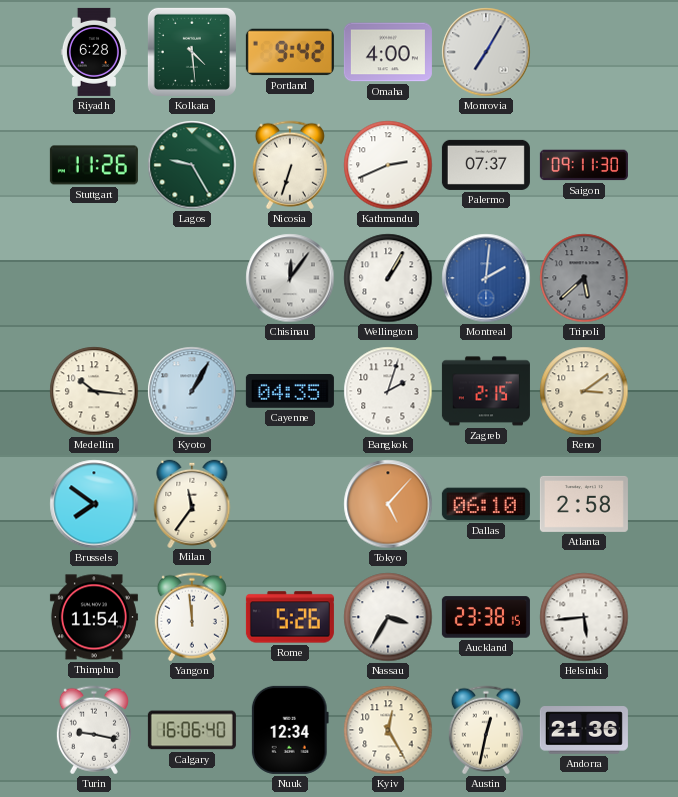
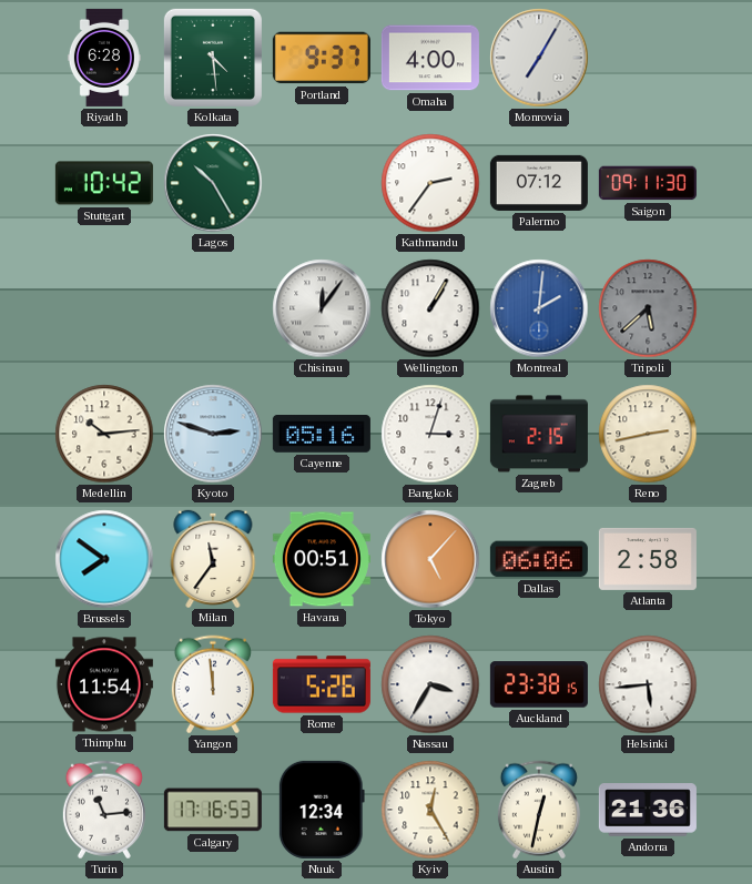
Portland: 9:42 -> 9:37
Stuttgart: 11:26 -> 10:42
Lagos: 9:25 -> 10:25
Nicosia: 6:33 -> none
Kathmandu: 2:41 -> 2:36
Palermo: 07:37 -> 07:12
Medellin: 10:16 -> 10:14
Kyoto: 1:05 -> 2:48
Cayenne: 04:35 -> 05:16
Bangkok: 2:03 -> 3:03
Reno: 3:09 -> 2:43
Havana: none -> 00:51
Dallas: 06:10 -> 06:06
Turin: 9:17 -> 11:14
Calgary: 16:06 -> 17:16
